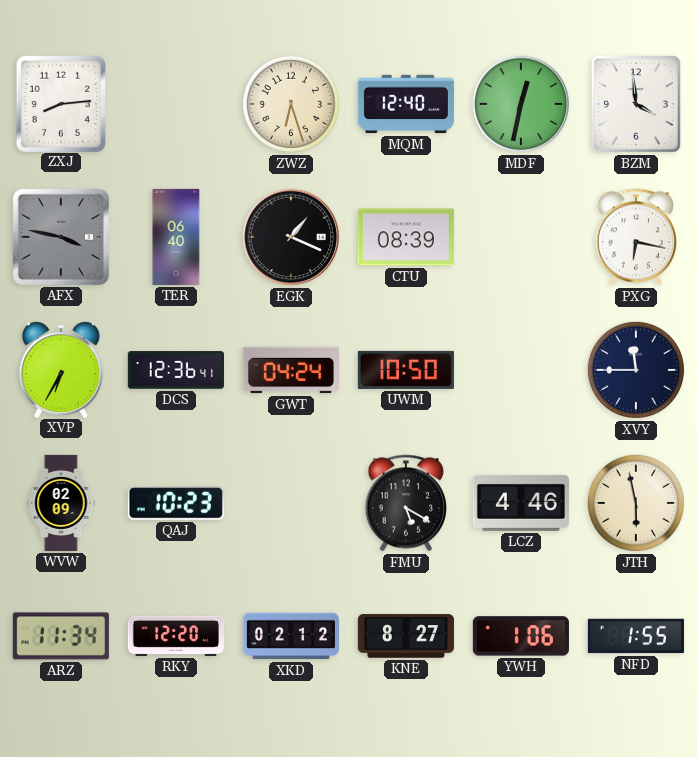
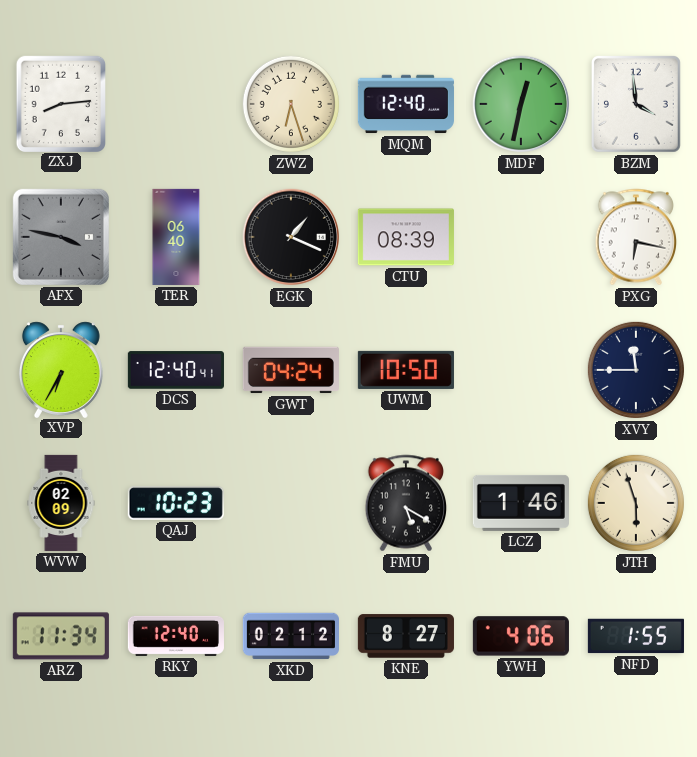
DCS: 12:36 -> 12:40
LCZ: 4:46 -> 1:46
JTH: 5:58 -> 5:57
RKY: 12:20 -> 12:40
YWH: 1:06 -> 4:06
